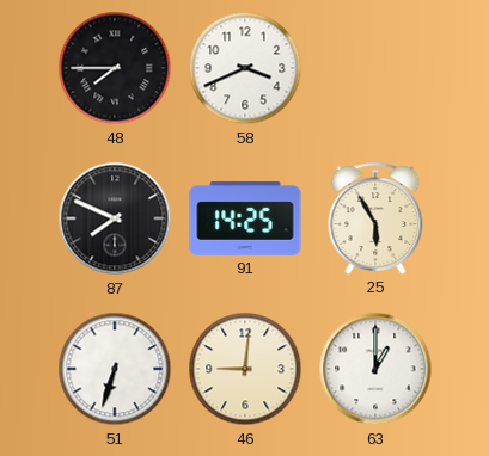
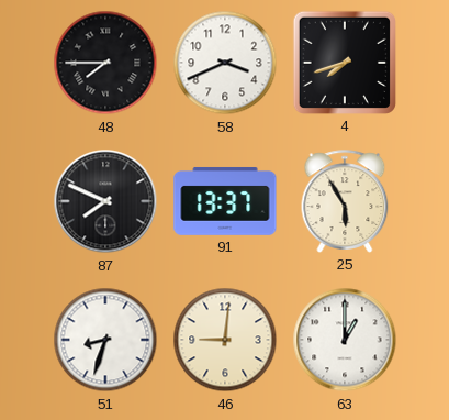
4: none -> 7:42
91: 14:25 -> 13:37
51: 6:33 -> 8:33
